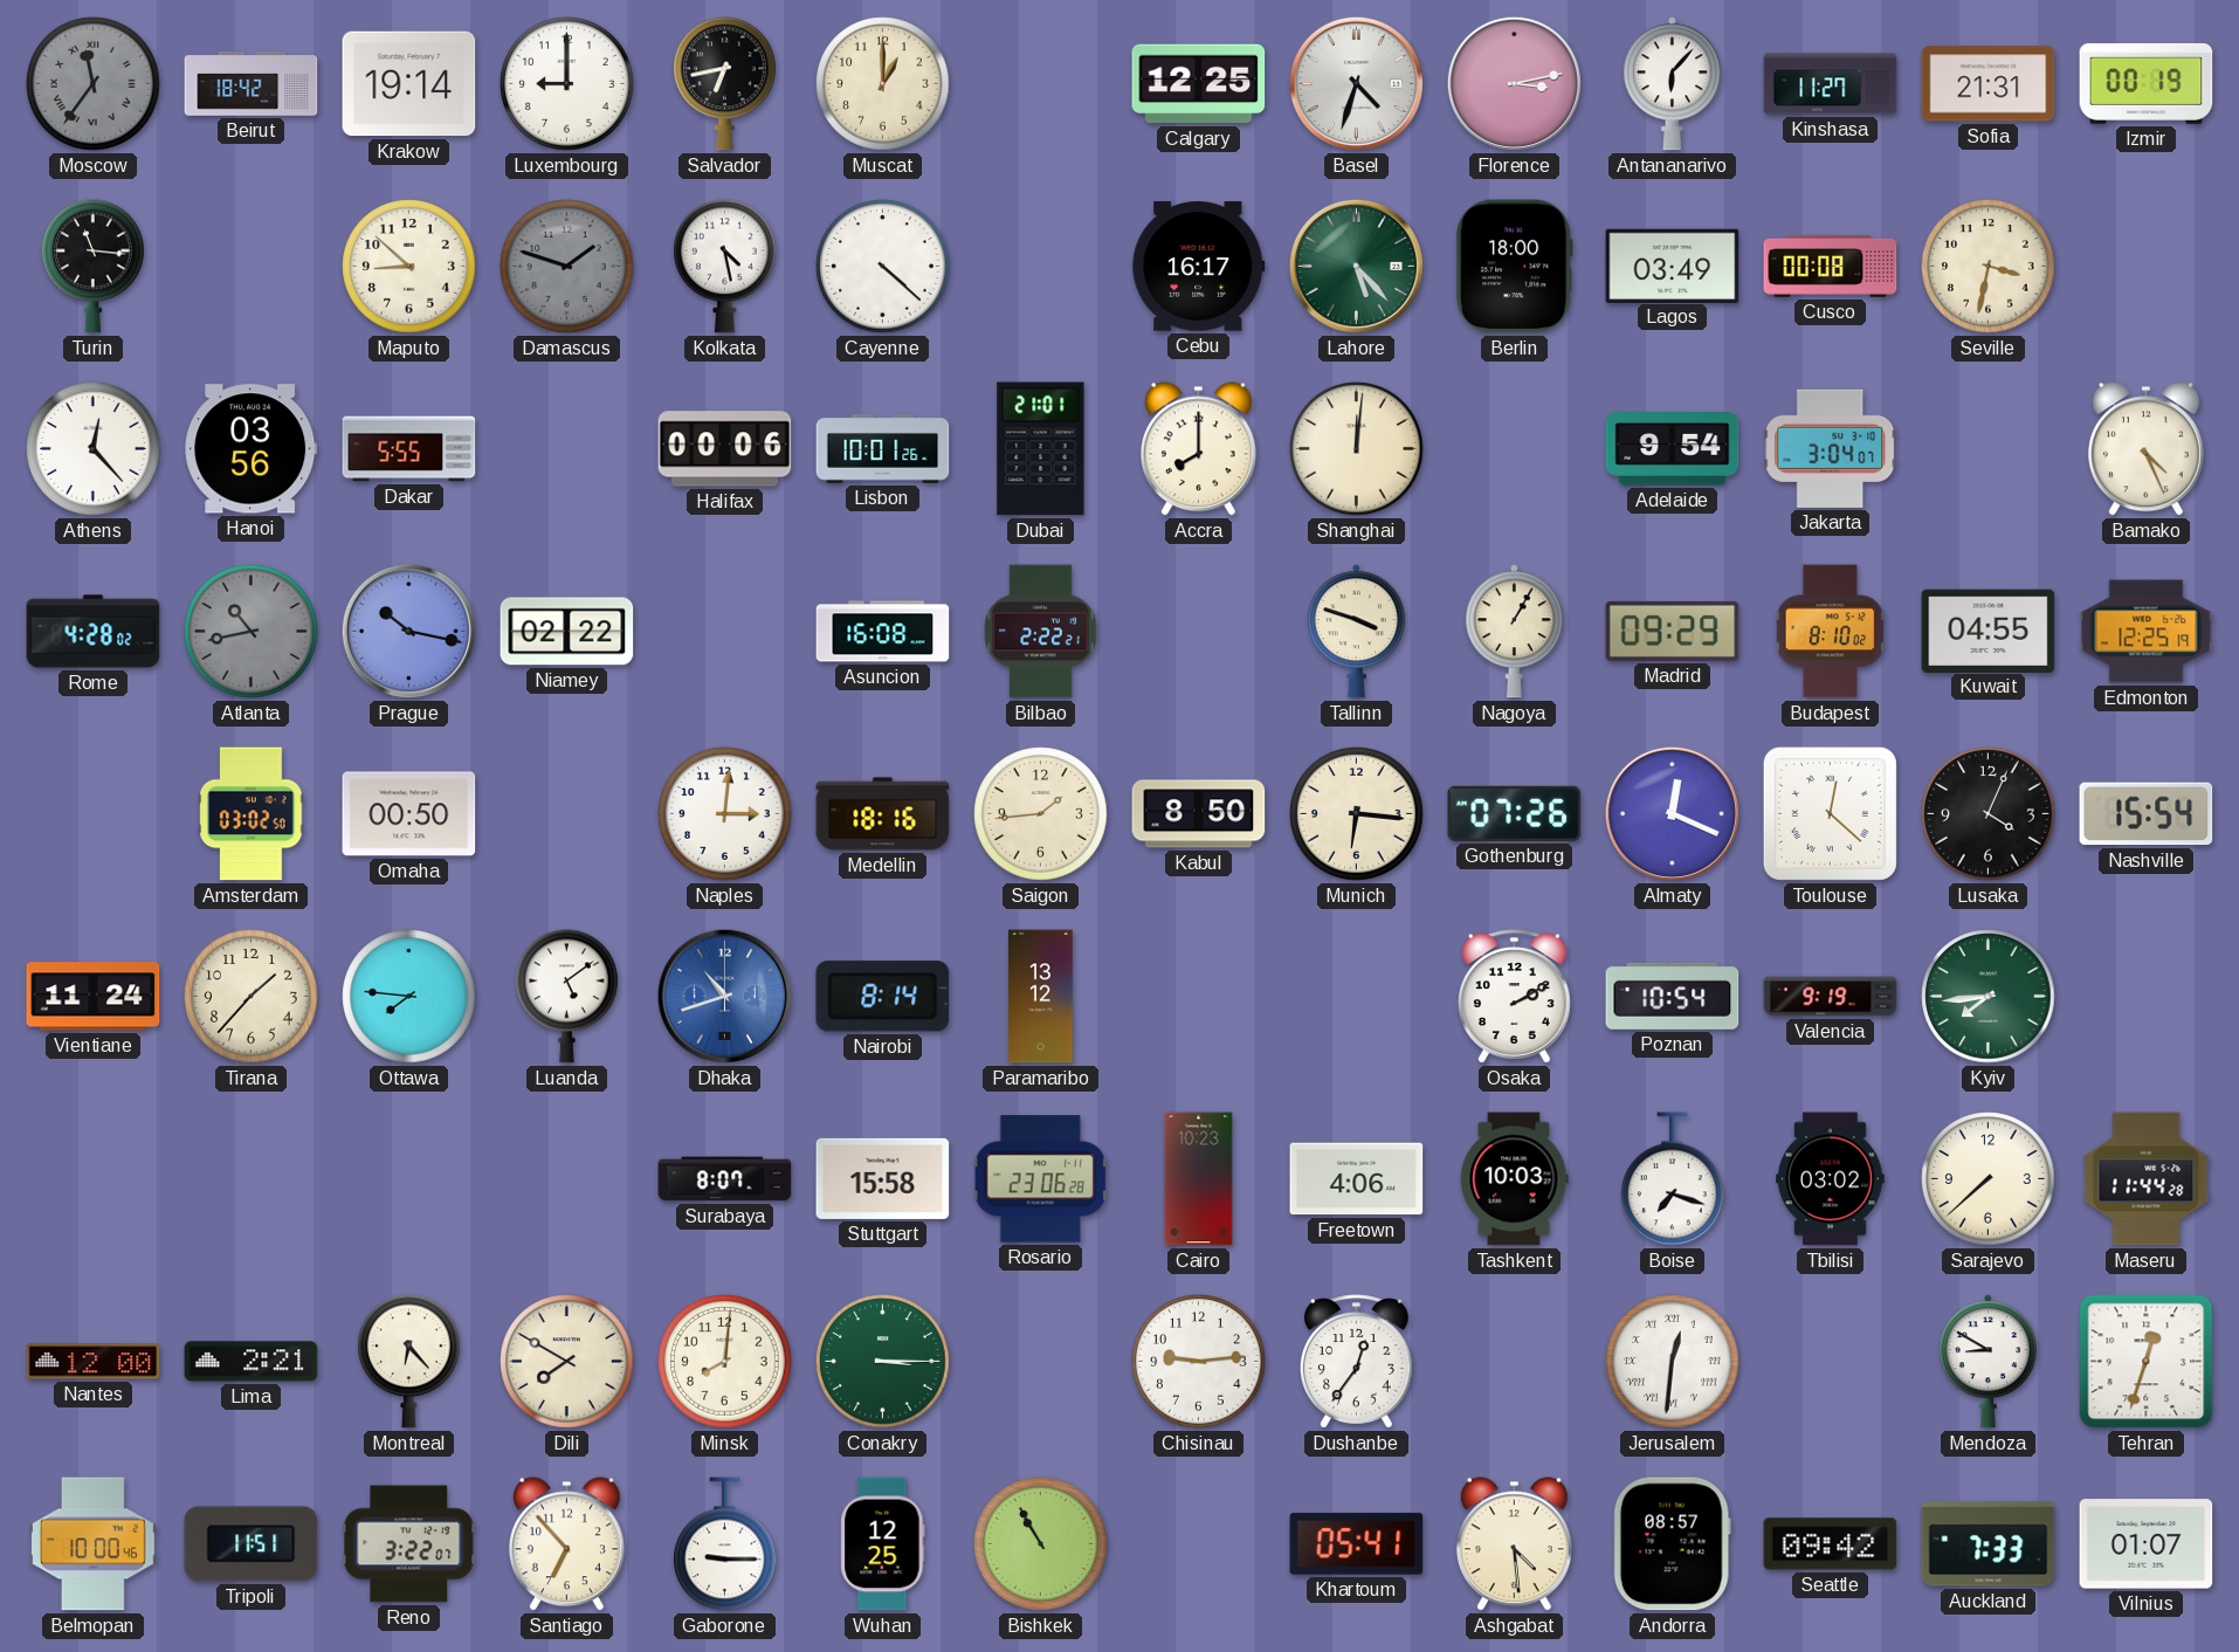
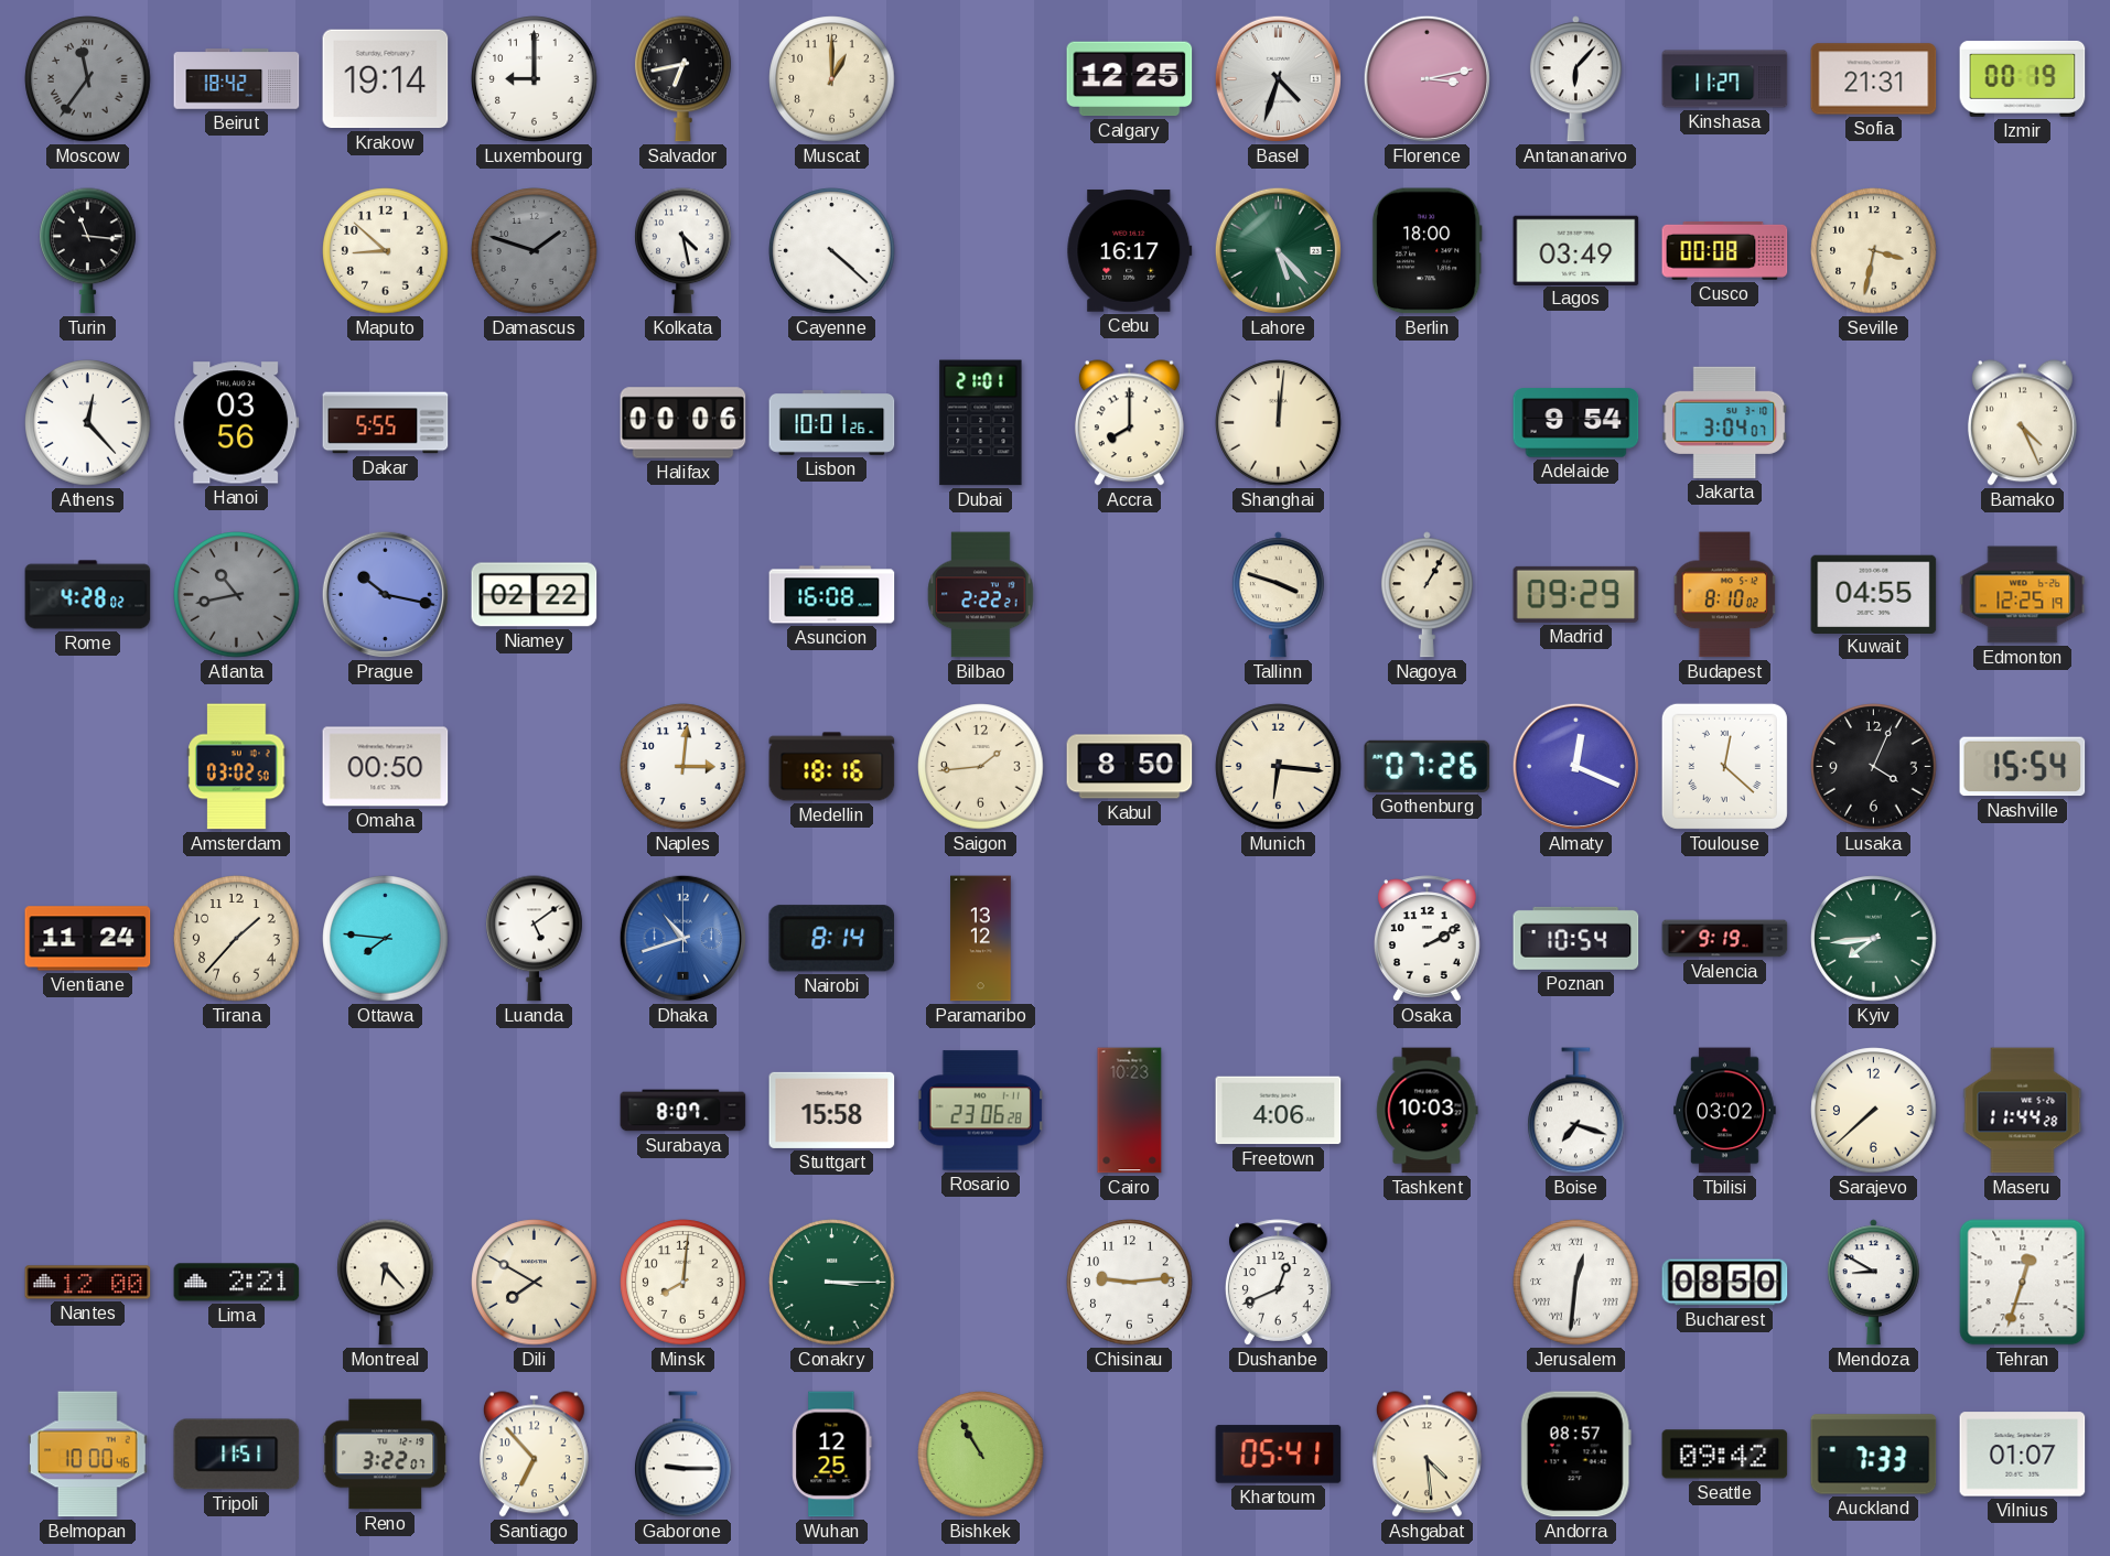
Dushanbe: 12:36 -> 12:41
Bucharest: none -> 08:50
